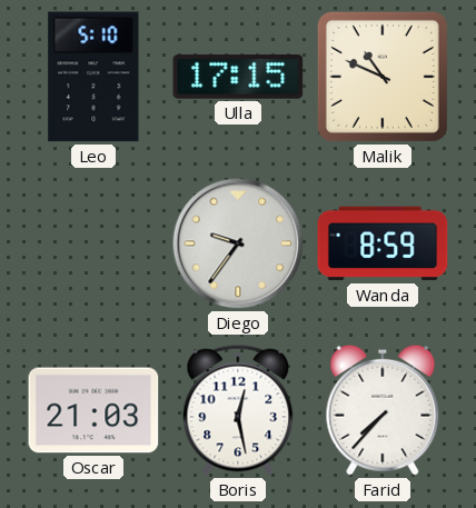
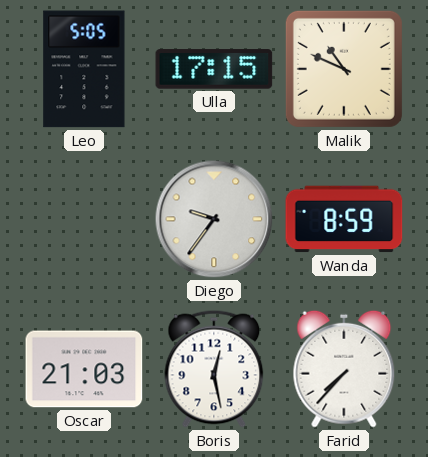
Leo: 5:10 -> 5:05
